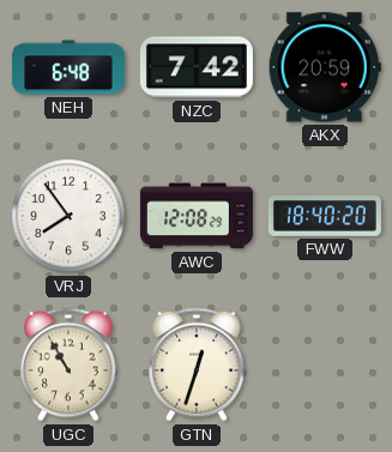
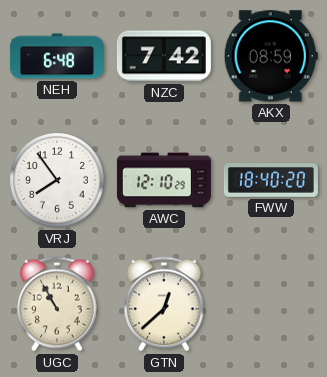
AKX: 20:59 -> 08:59
AWC: 12:08 -> 12:10
GTN: 12:33 -> 12:38
